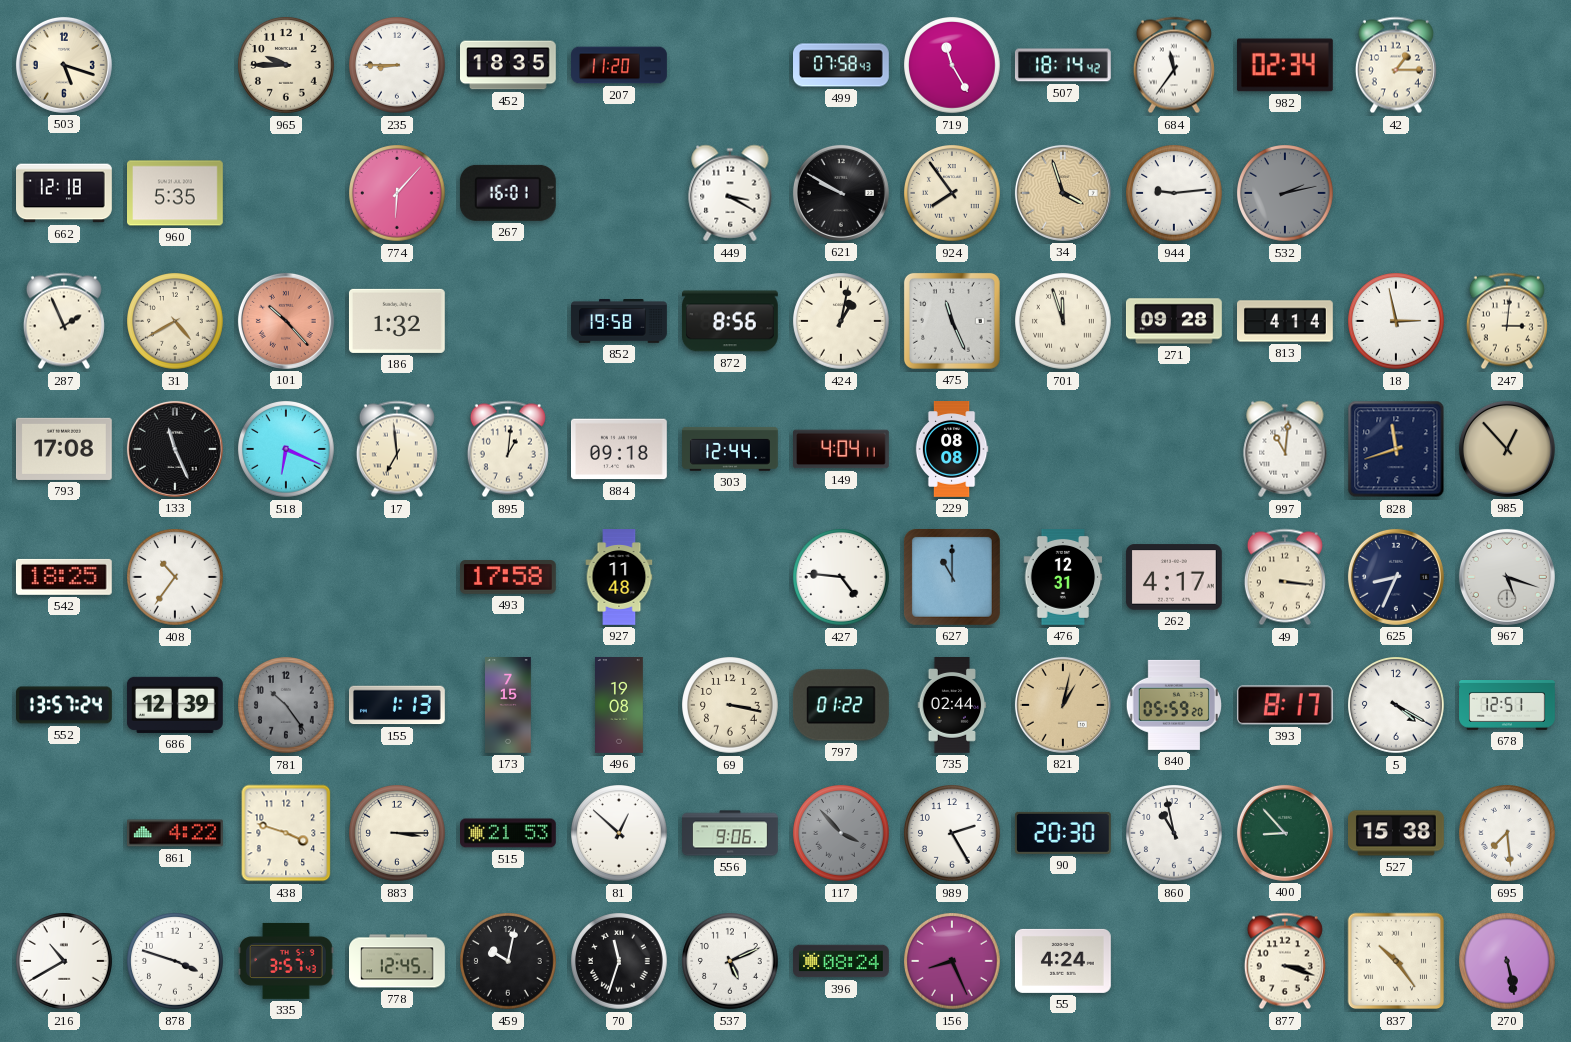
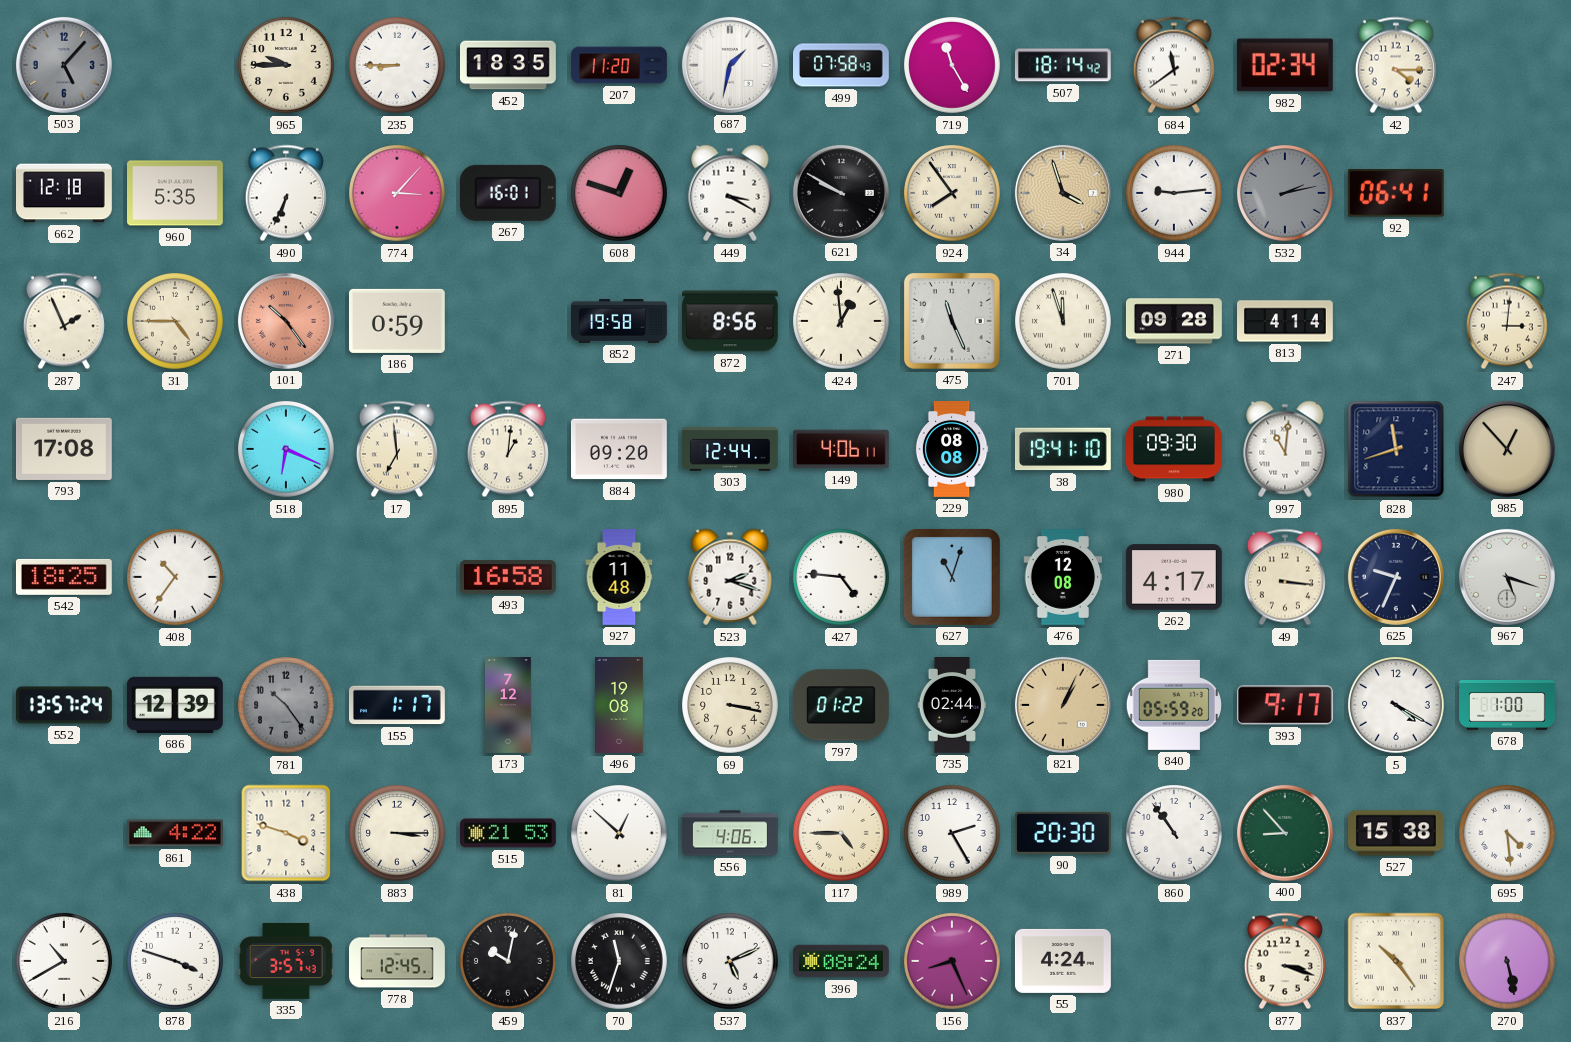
503: 5:18 -> 5:07
503 dial: cream -> grey
687: none -> 1:32
684: 11:36 -> 11:39
42: 1:15 -> 4:15
490: none -> 6:34
774: 6:07 -> 3:07
608: none -> 12:48
92: none -> 06:41
31: 4:40 -> 4:45
101: 10:23 -> 10:24
186: 1:32 -> 0:59
424: 1:02 -> 12:59
18: 2:58 -> none
133: 11:26 -> none
884: 09:18 -> 09:20
149: 4:04 -> 4:06
38: none -> 19:41
980: none -> 09:30
493: 17:58 -> 16:58
523: none -> 2:18
627: 11:00 -> 11:03
476: 12:31 -> 12:08
625: 8:34 -> 9:34
155: 1:13 -> 1:17
173: 7:15 -> 7:12
821: 1:02 -> 1:04
393: 8:17 -> 9:17
678: 12:51 -> 1:00
556: 9:06 -> 4:06
117: 3:53 -> 4:45
117 dial: grey -> cream
860: 10:58 -> 10:54
695: 7:29 -> 4:29
